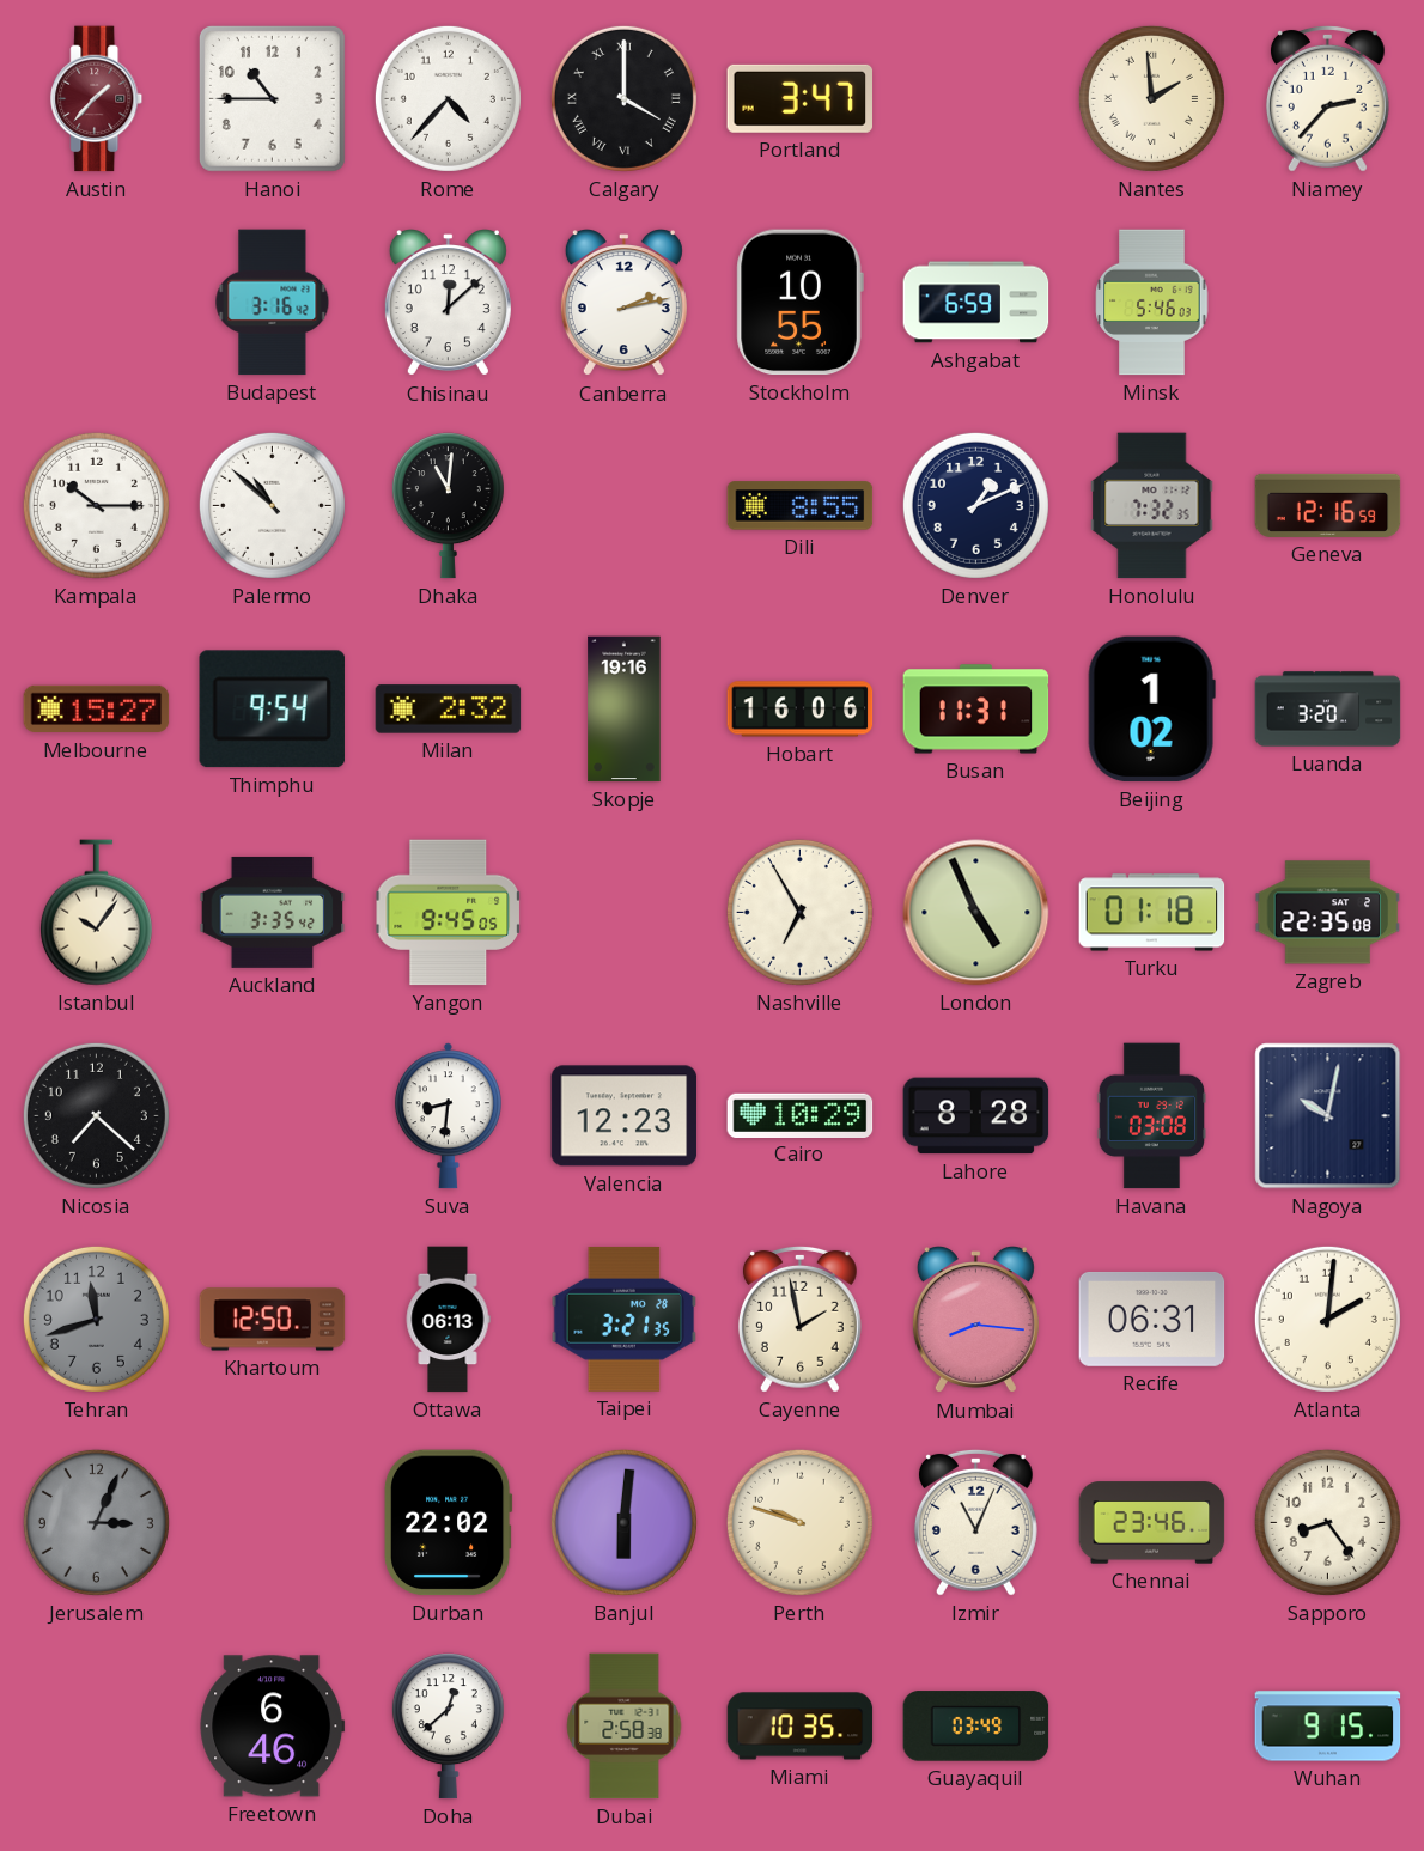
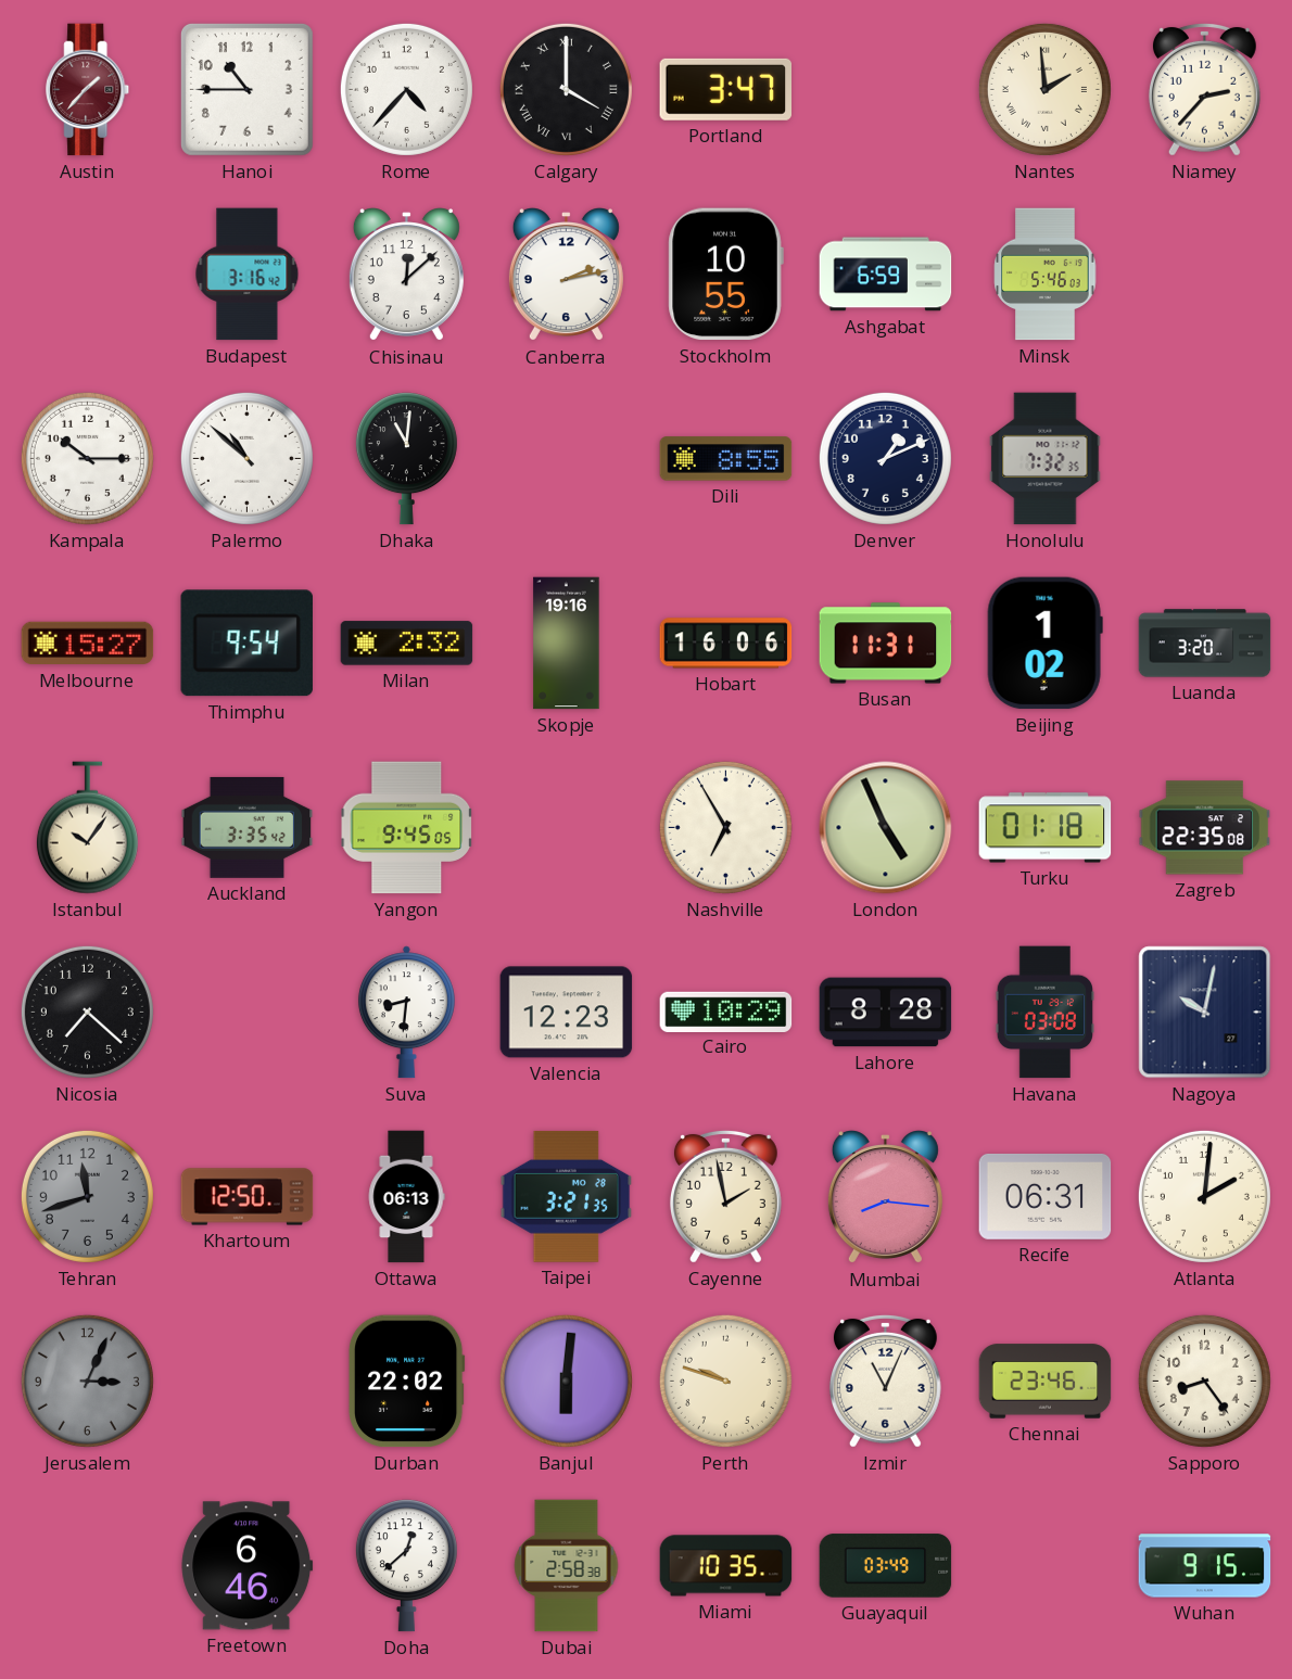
Geneva: 12:16 -> none
